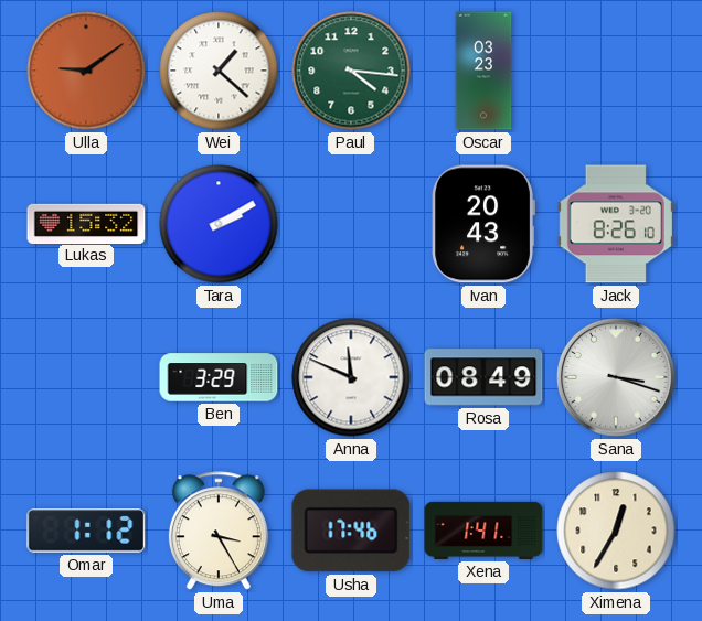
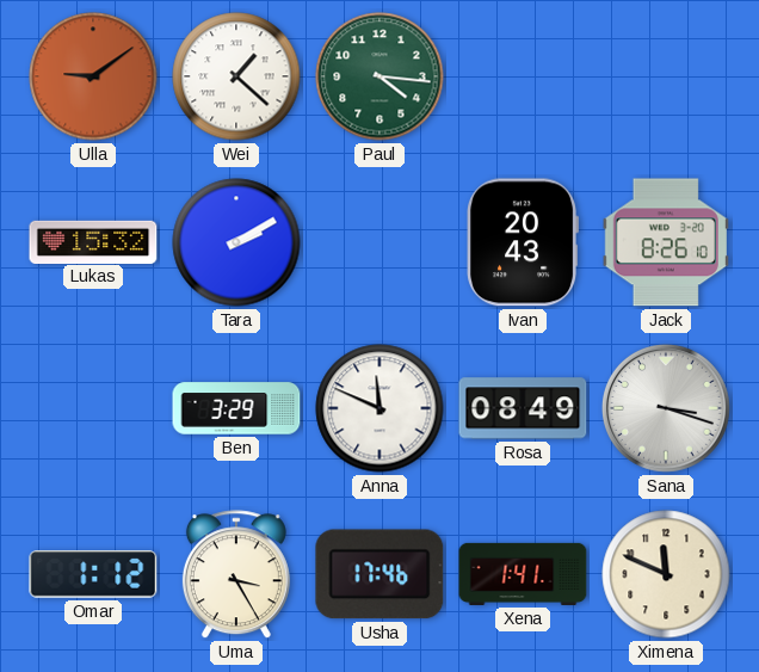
Oscar: 03:23 -> none
Ximena: 12:35 -> 11:49
